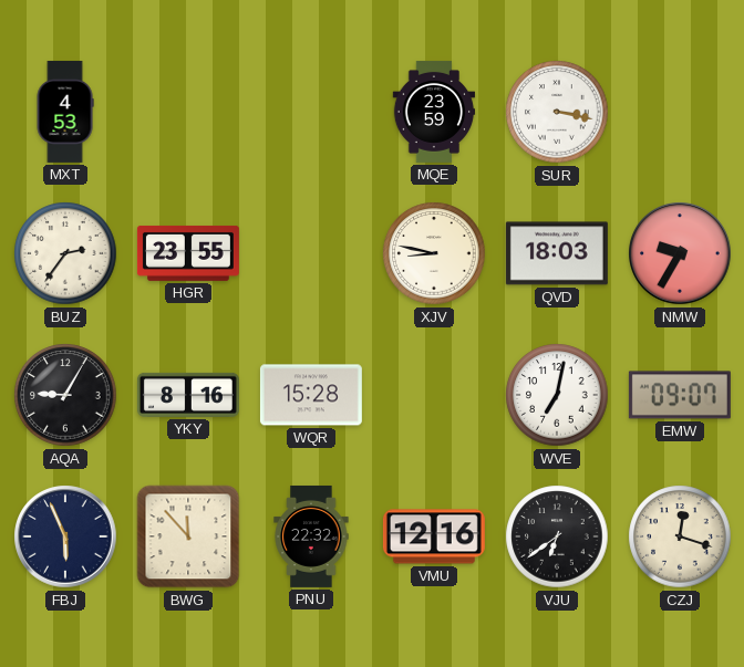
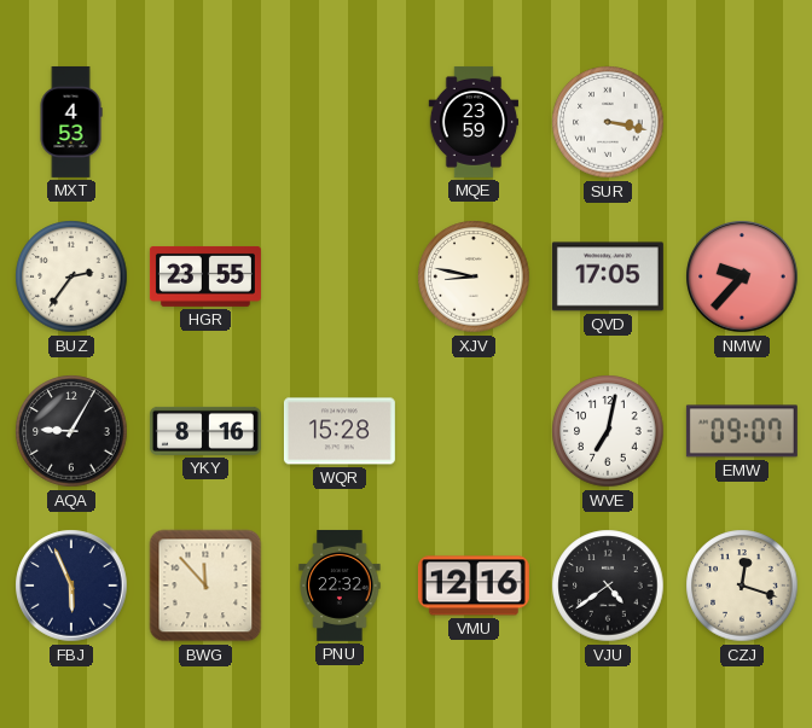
QVD: 18:03 -> 17:05
NMW: 9:35 -> 9:37
VJU: 6:39 -> 4:39
